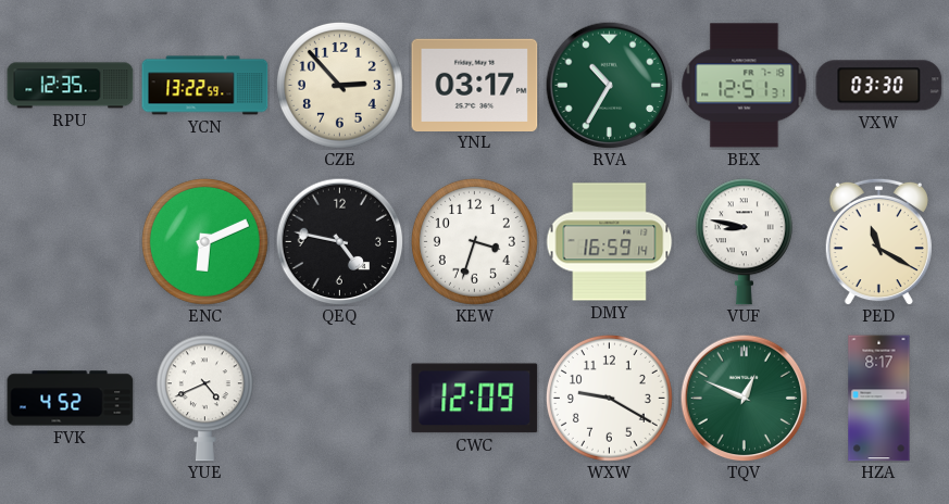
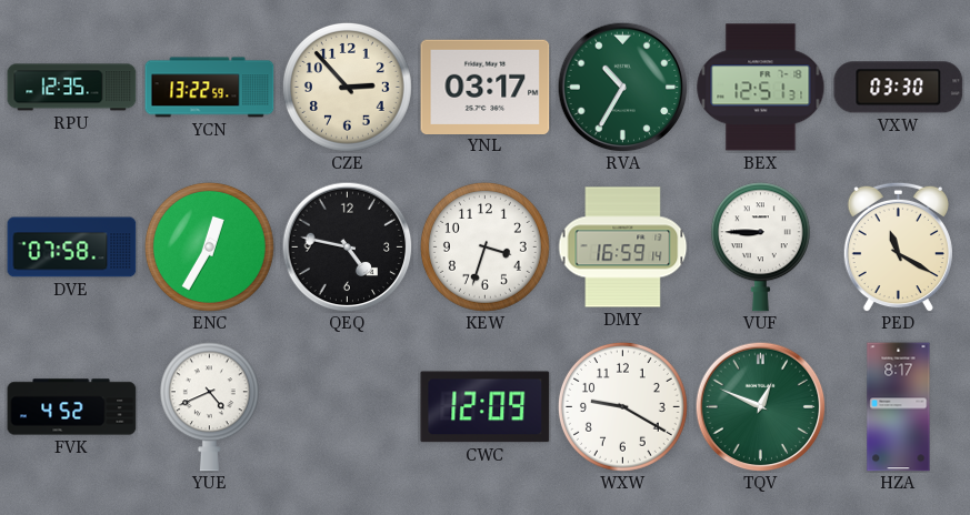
DVE: none -> 07:58
ENC: 6:11 -> 12:35
VUF: 8:47 -> 8:45
